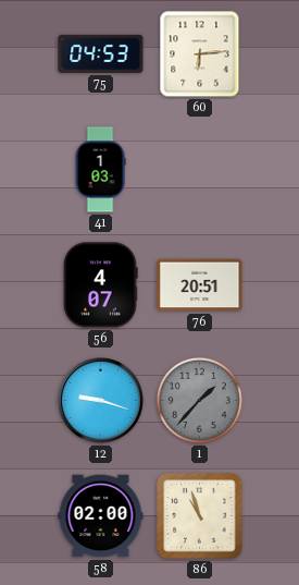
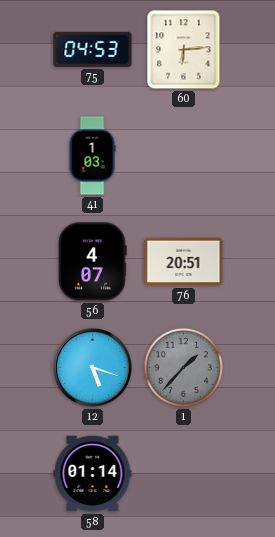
12: 9:18 -> 5:18
58: 02:00 -> 01:14
86: 10:57 -> none
